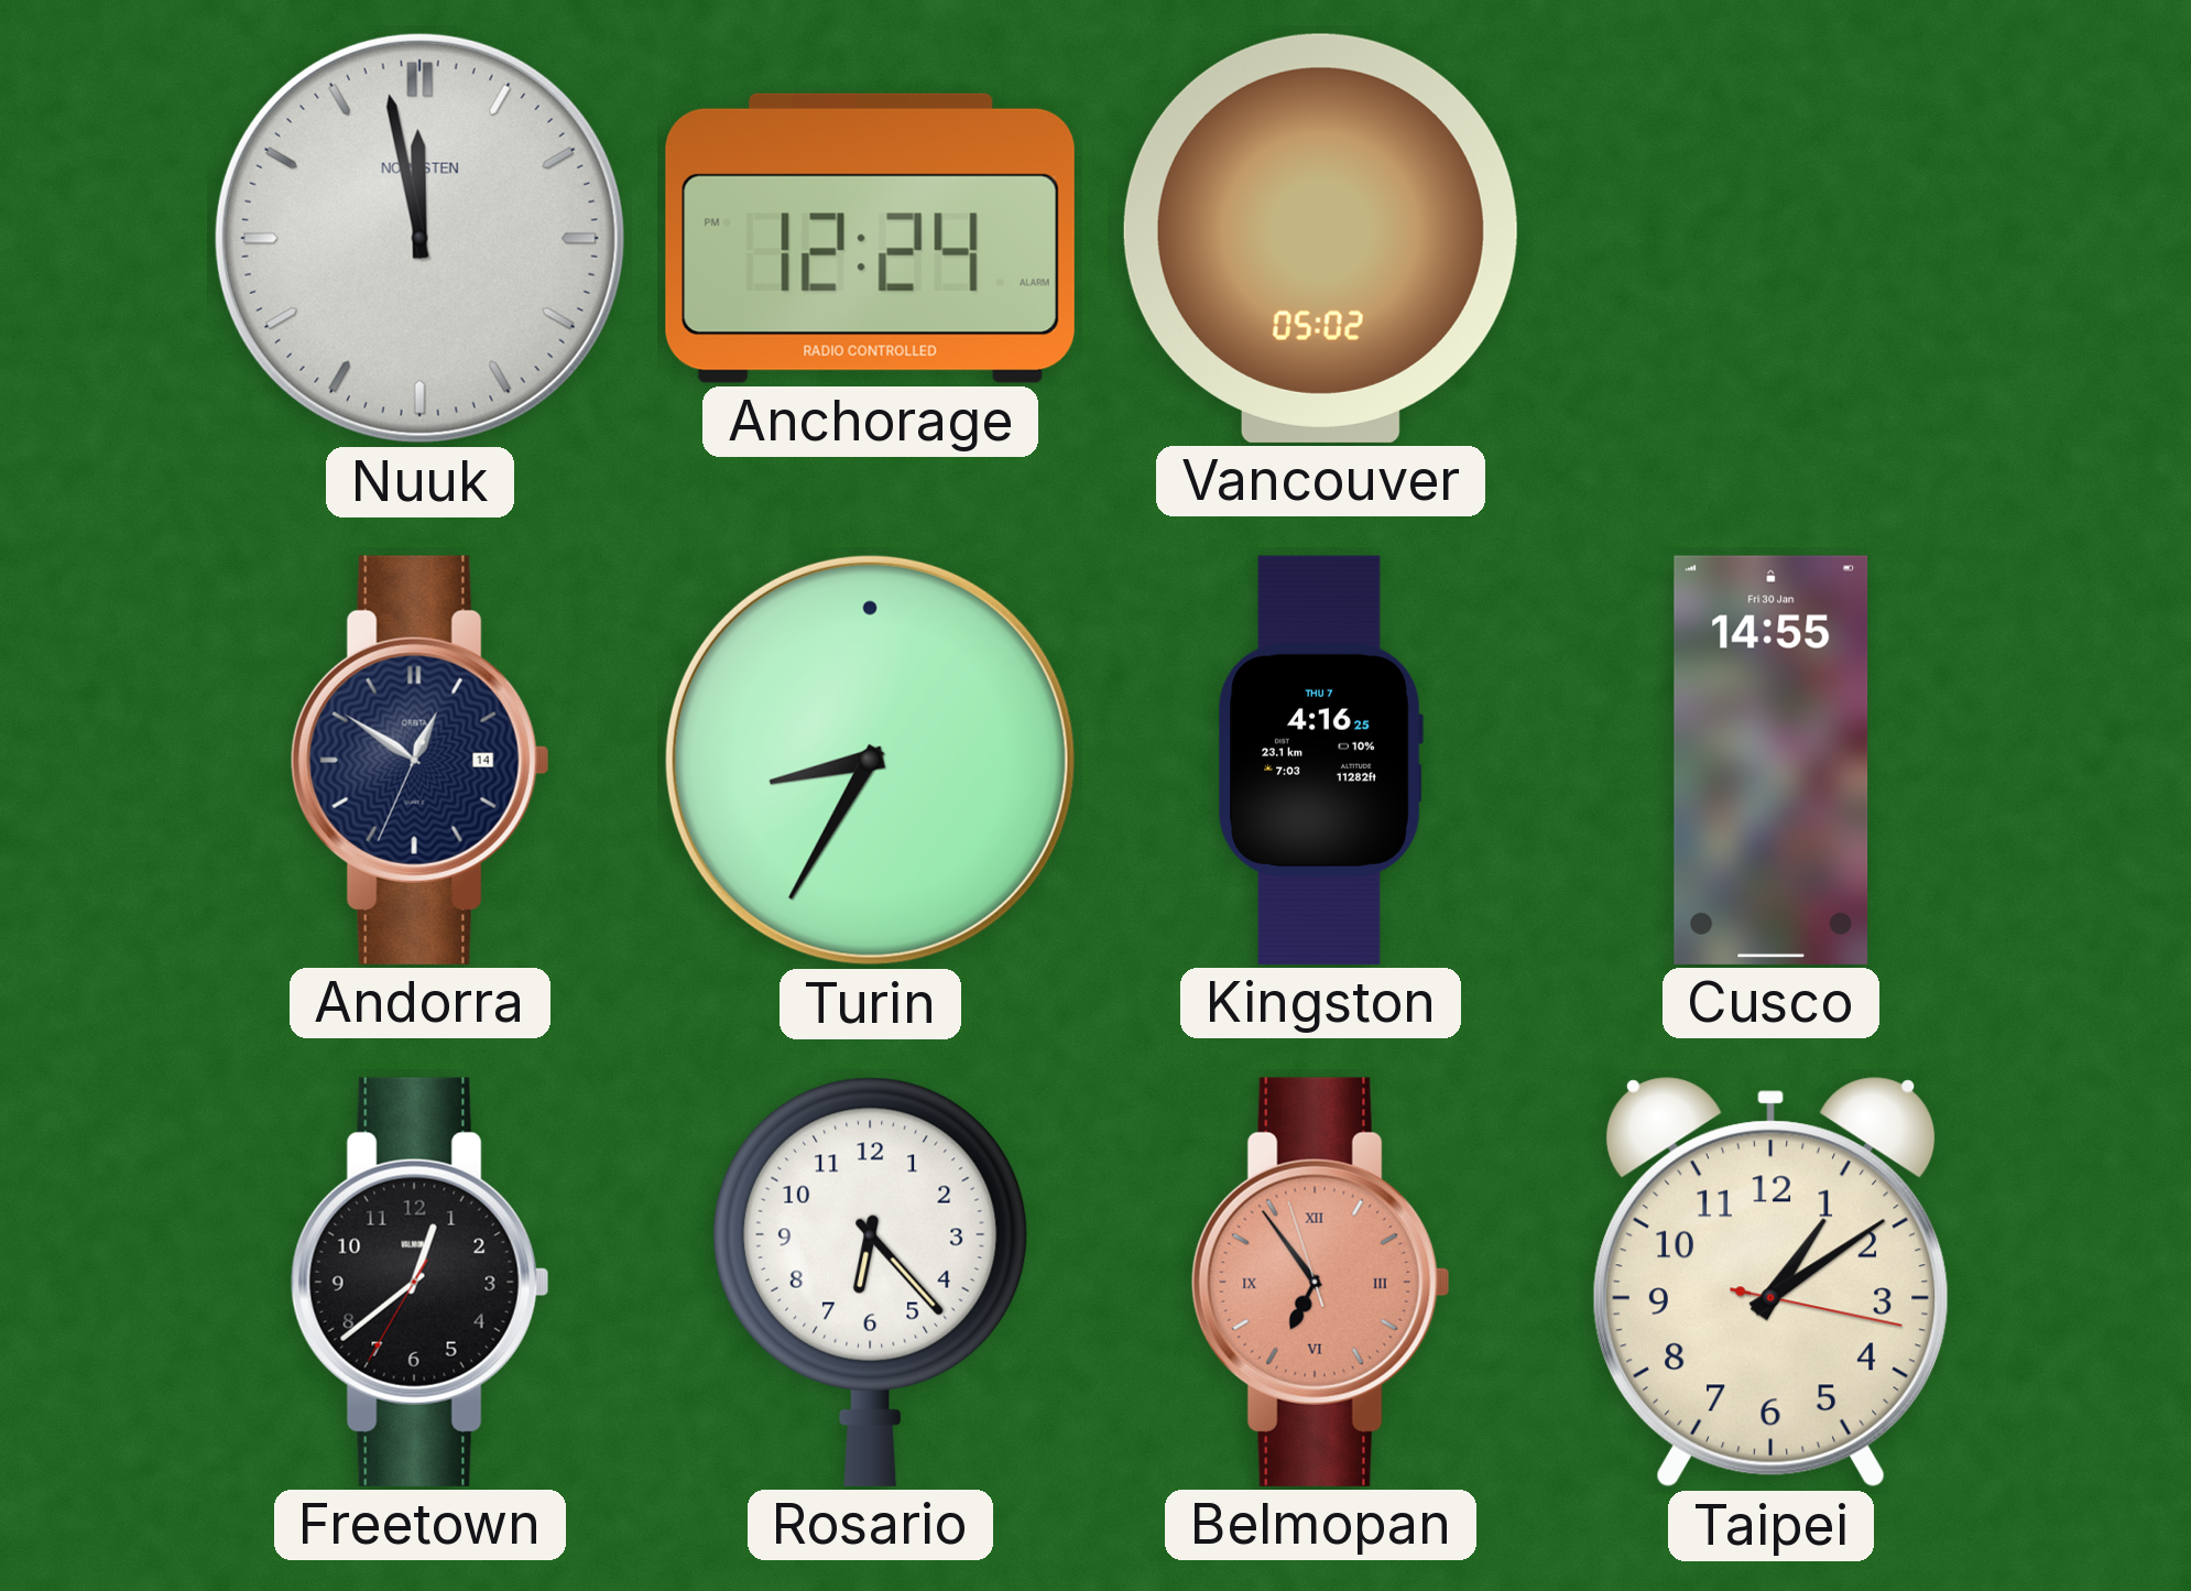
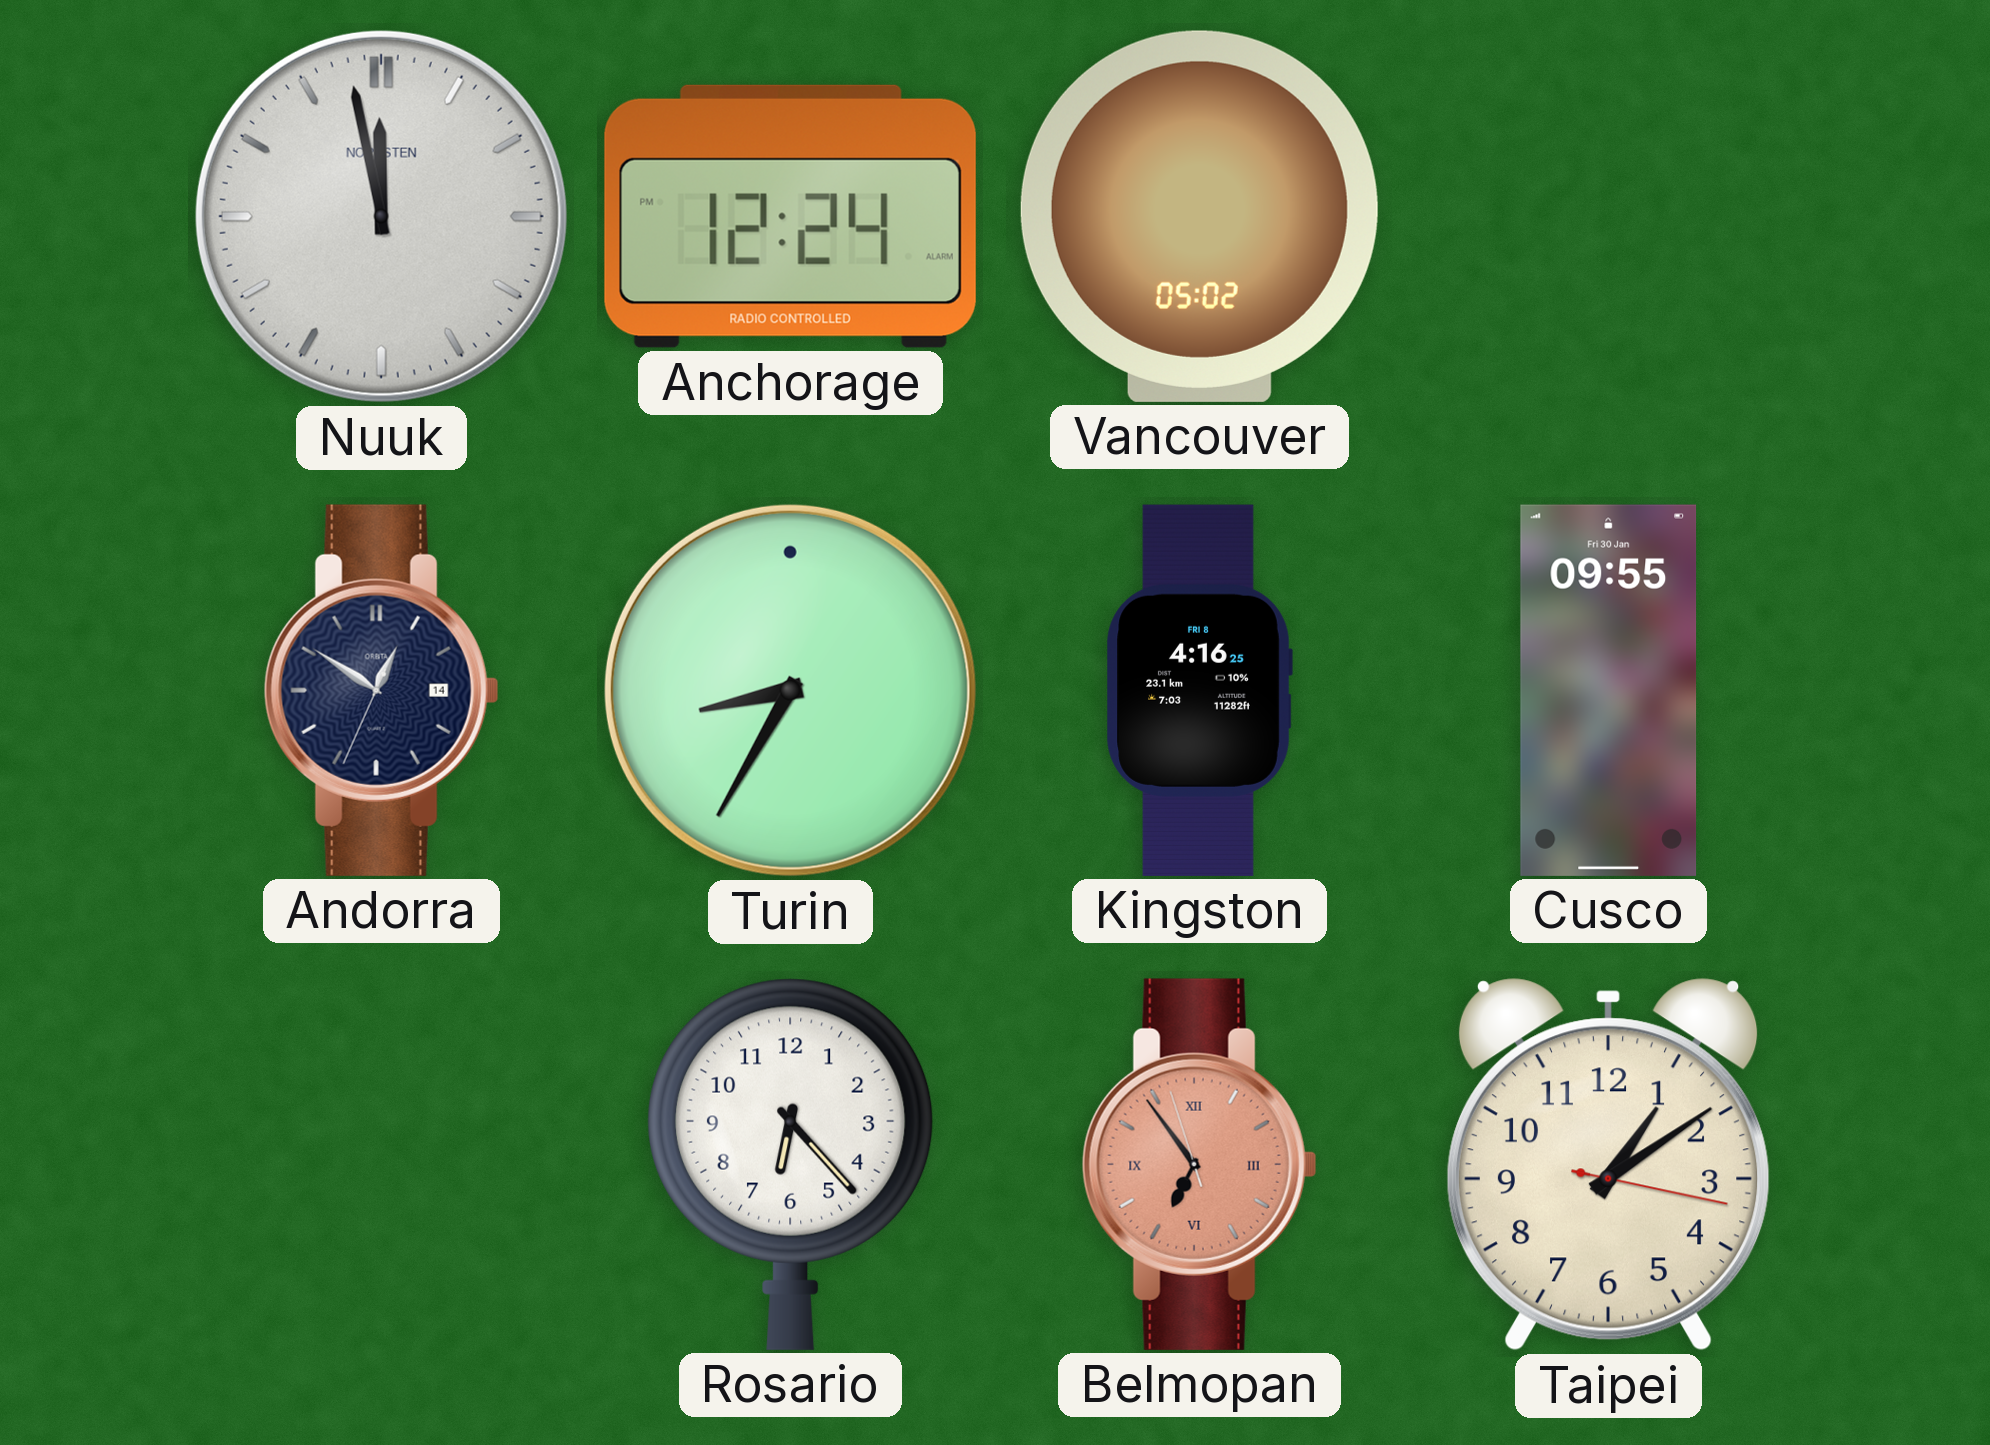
Kingston date: THU 7 -> FRI 8
Cusco: 14:55 -> 09:55
Freetown: 12:38 -> none
